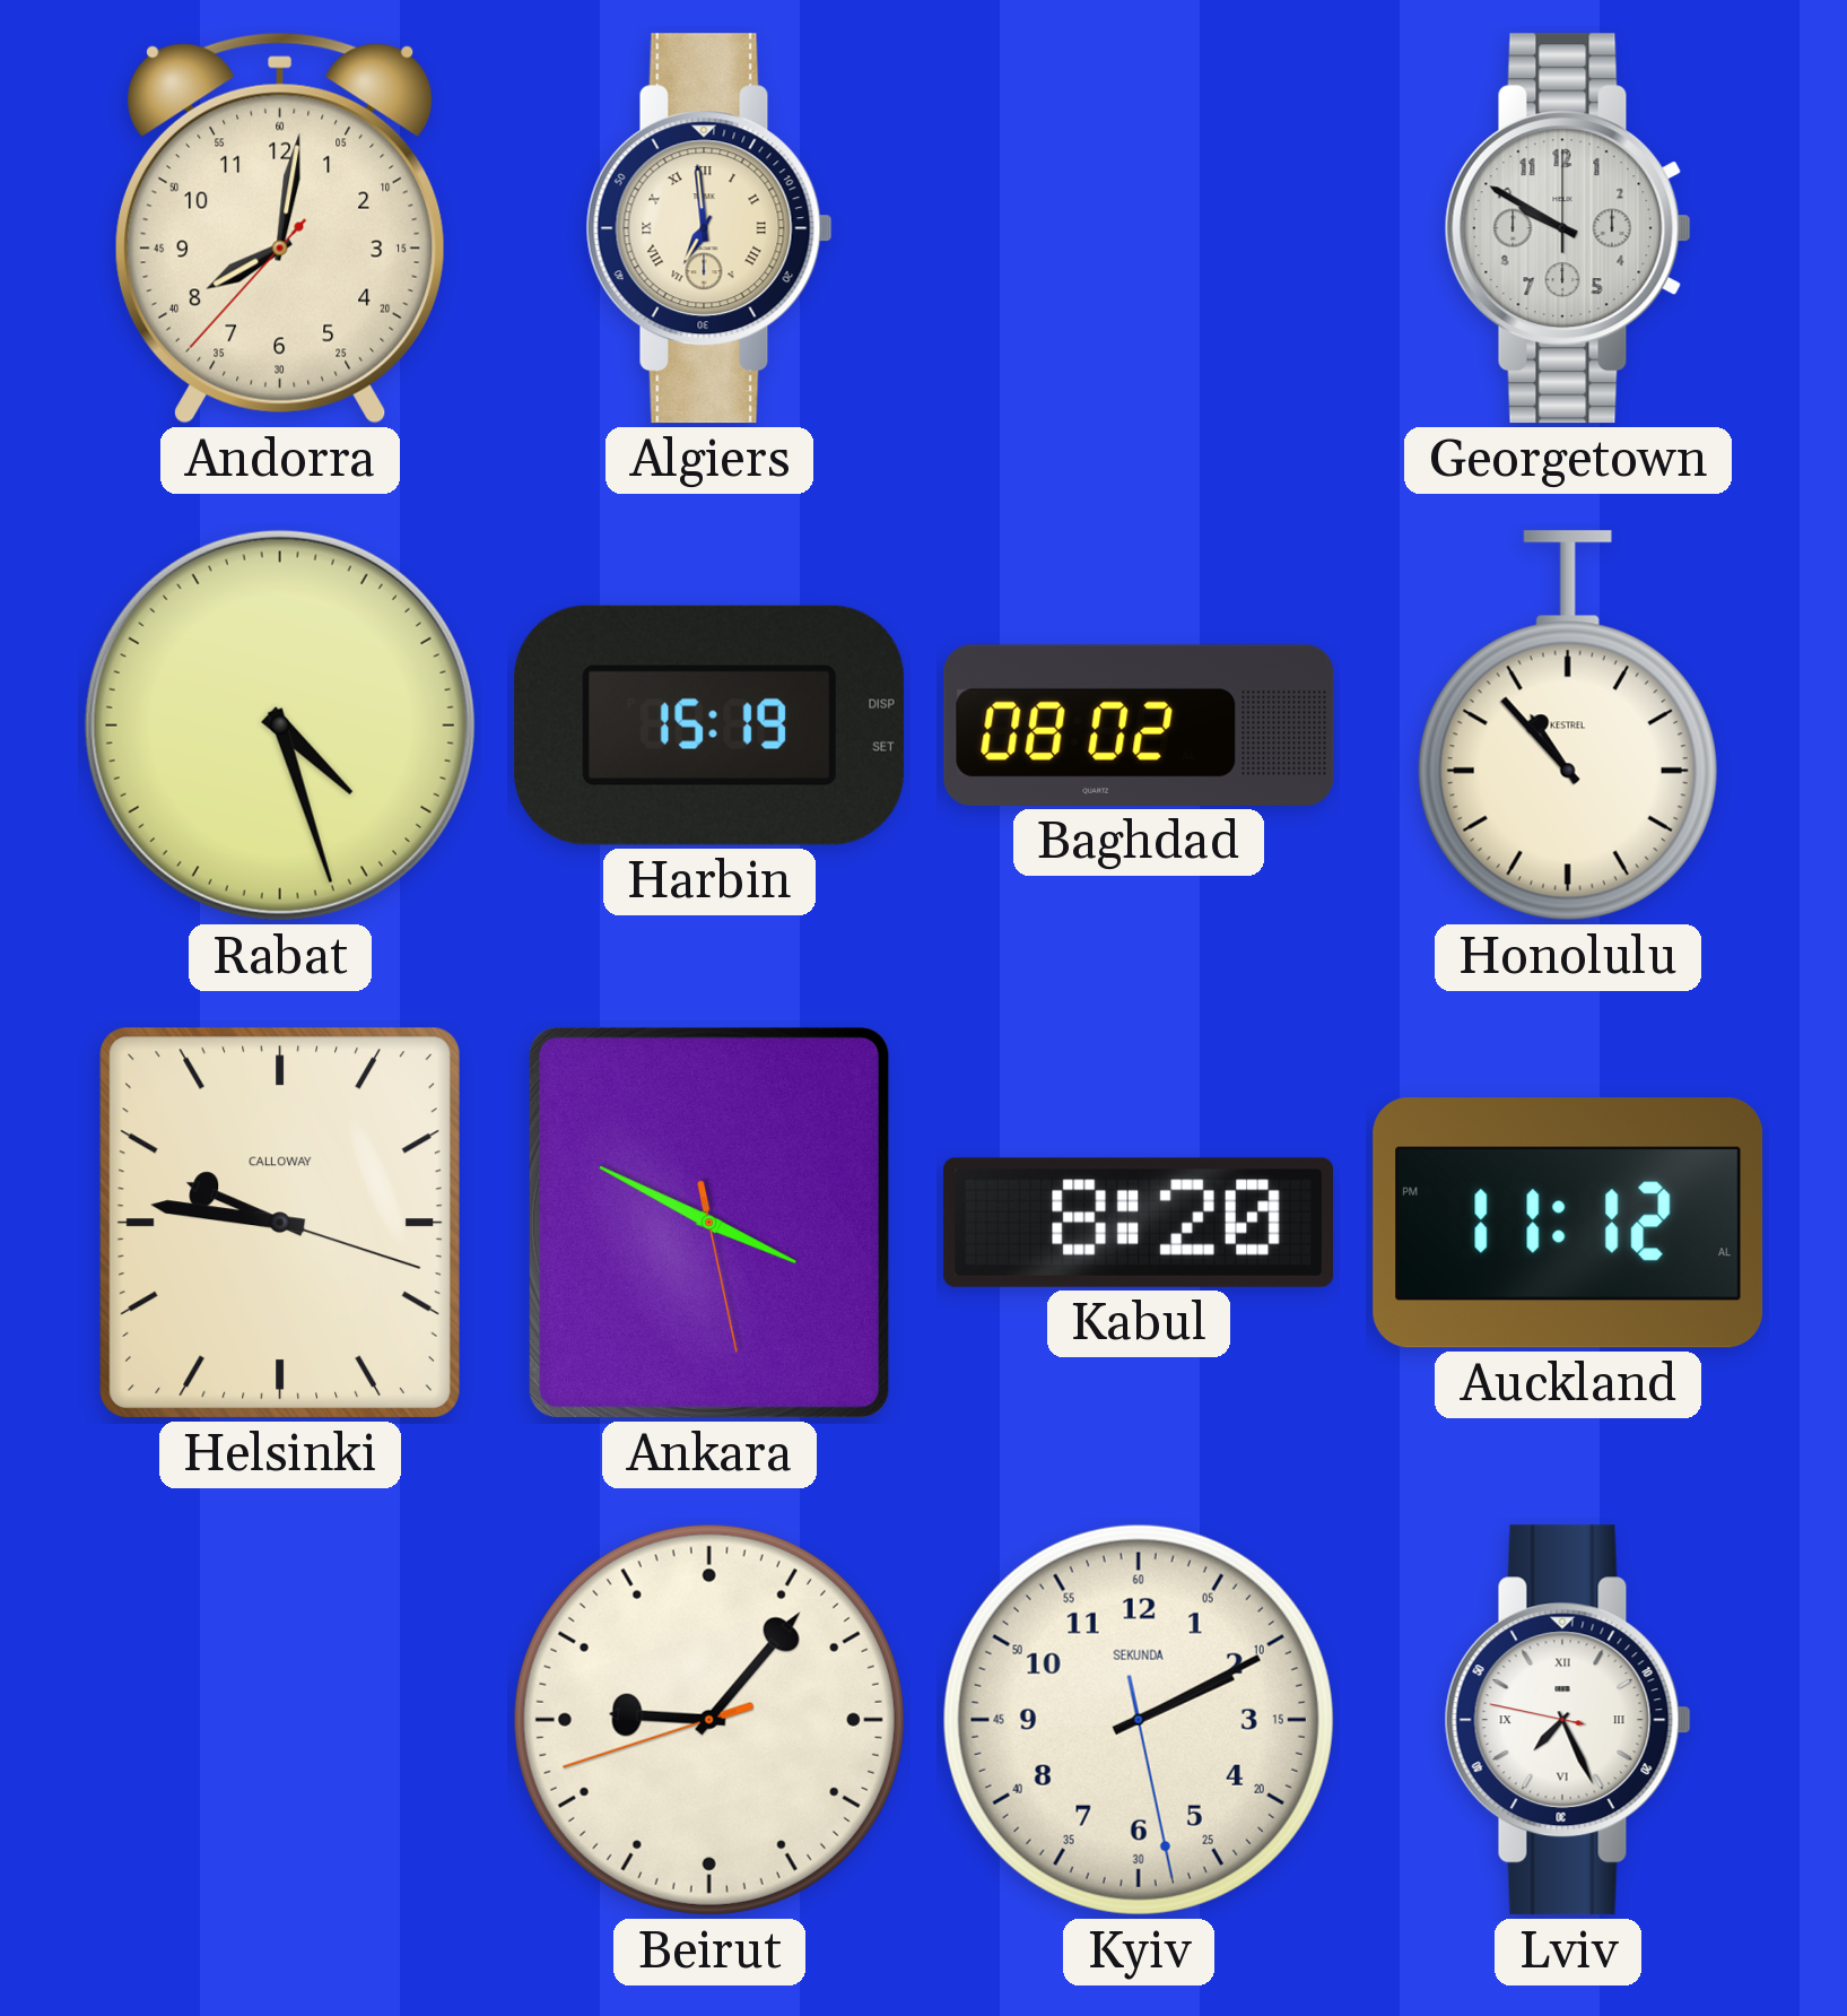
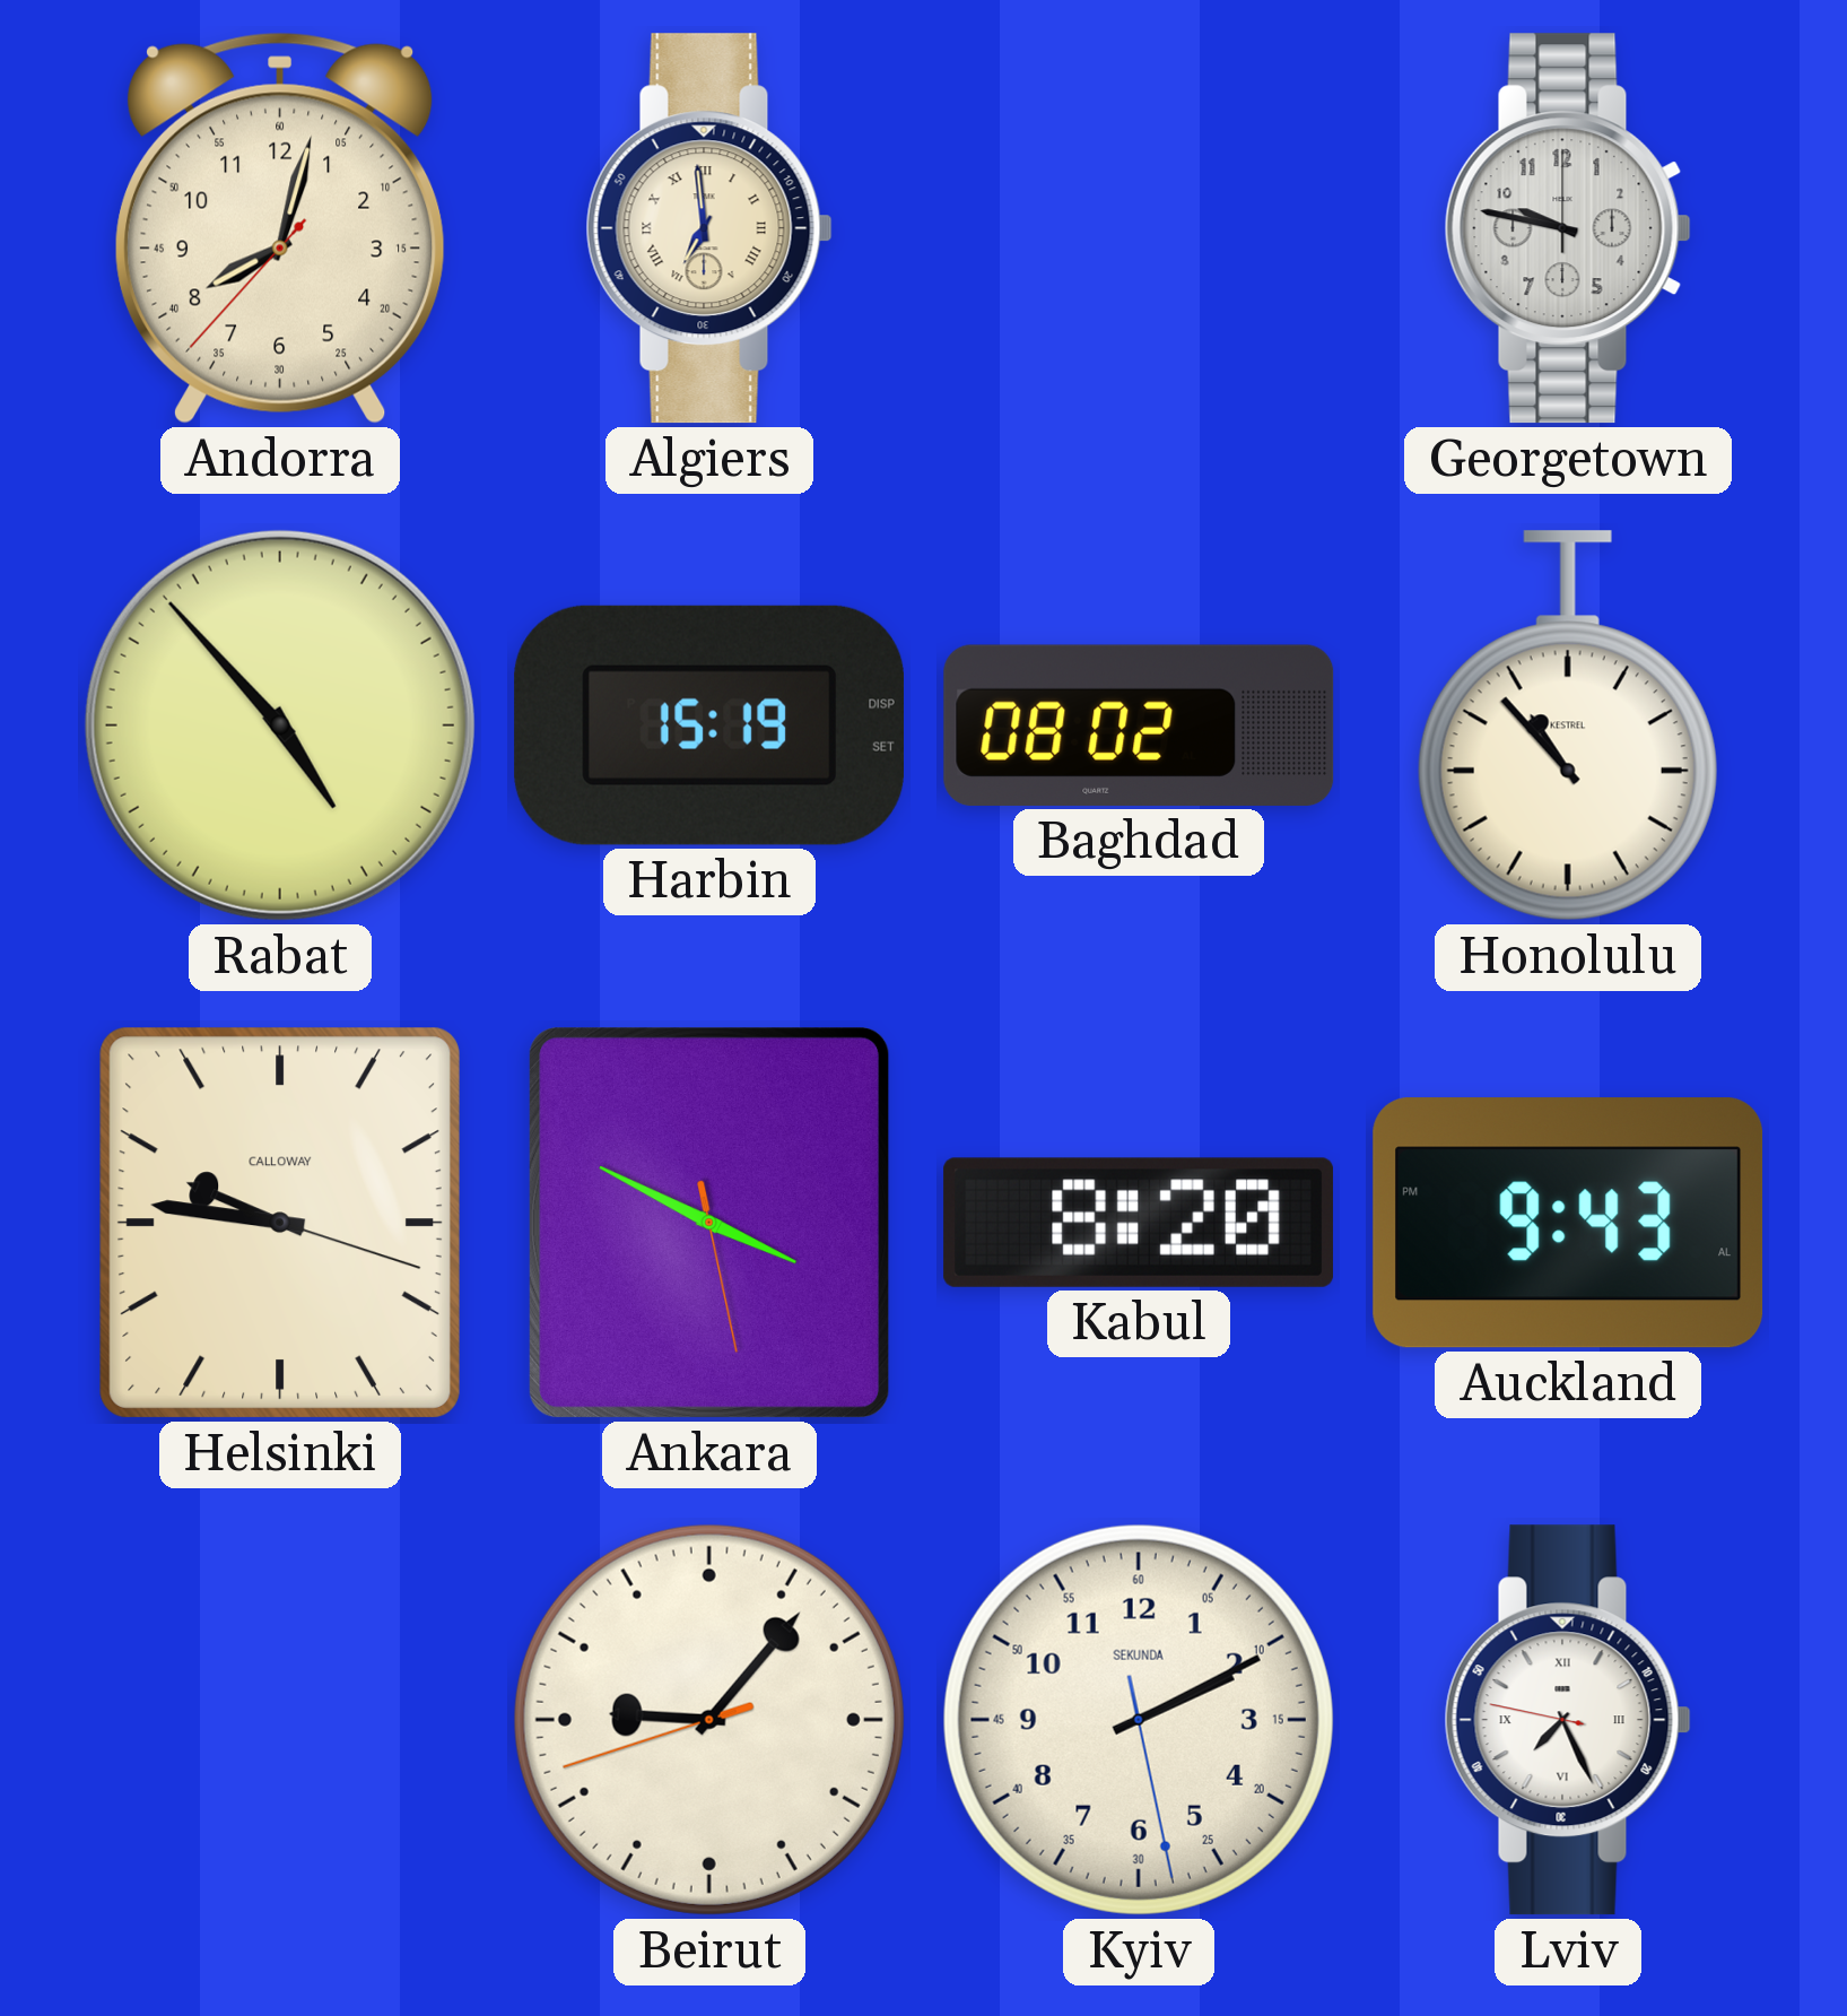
Andorra: 8:01 -> 8:02
Georgetown: 9:50 -> 9:47
Rabat: 4:27 -> 4:53
Auckland: 11:12 -> 9:43
